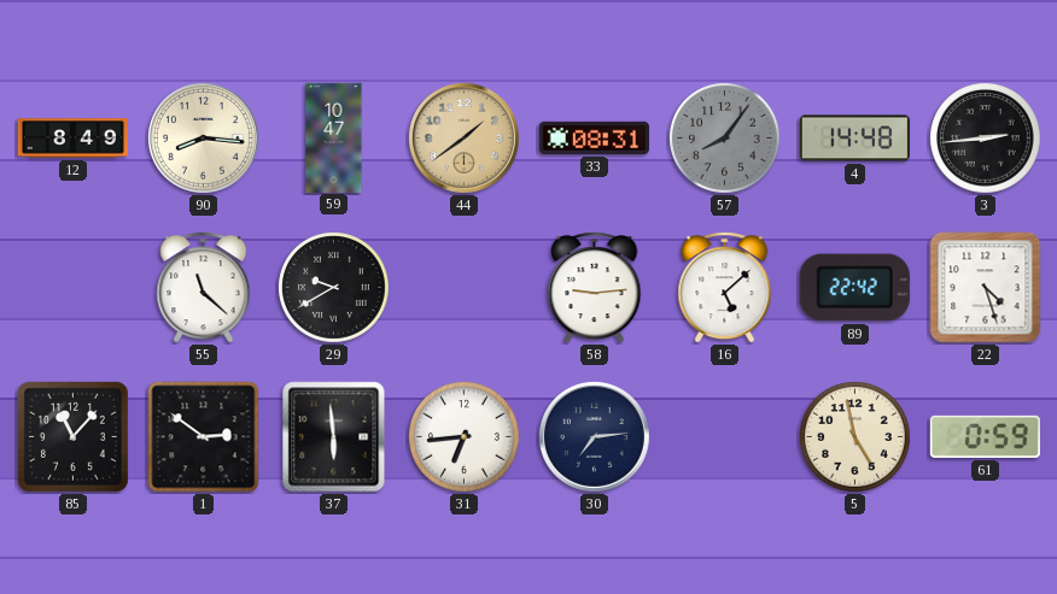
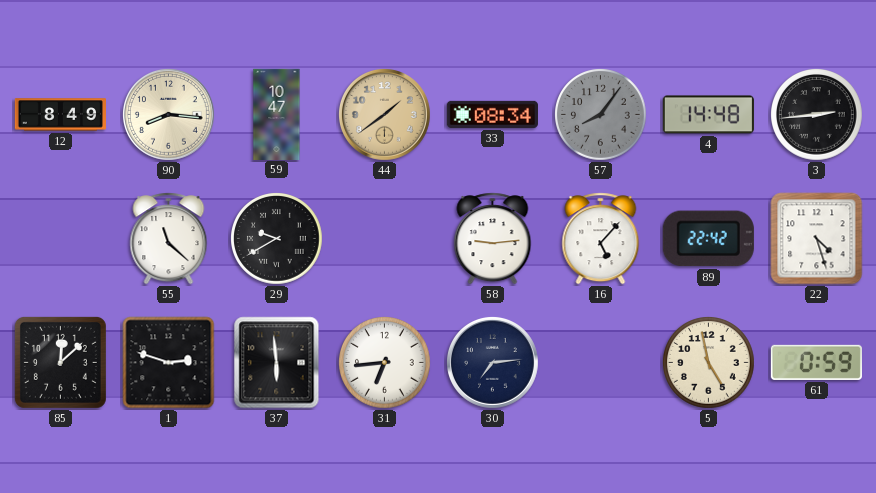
33: 08:31 -> 08:34
16: 5:08 -> 5:07
85: 11:07 -> 12:08
1: 2:51 -> 2:48
